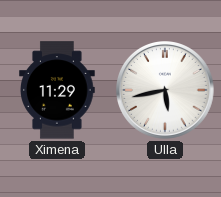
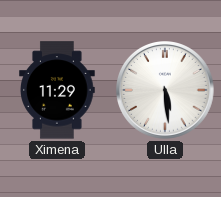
Ulla: 5:43 -> 5:29
